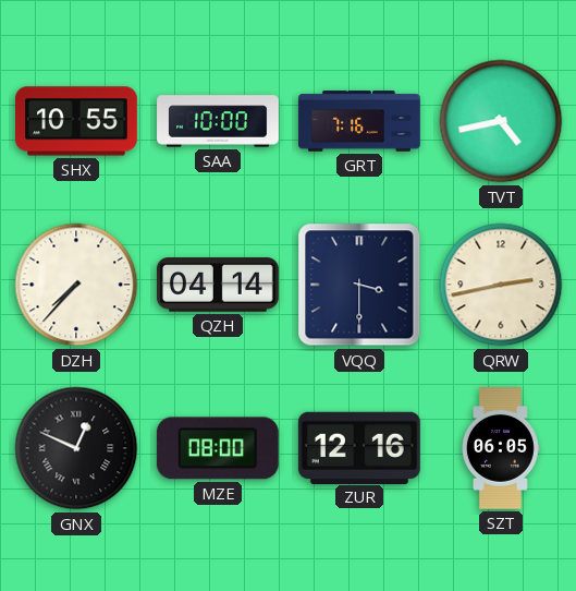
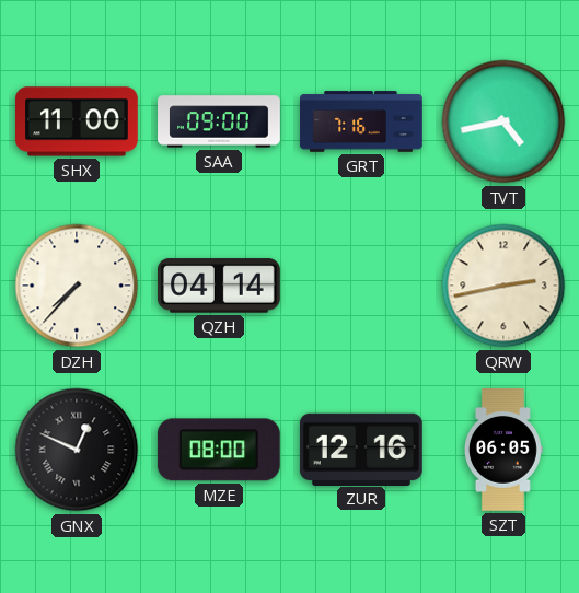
SHX: 10:55 -> 11:00
SAA: 10:00 -> 09:00
VQQ: 3:30 -> none
